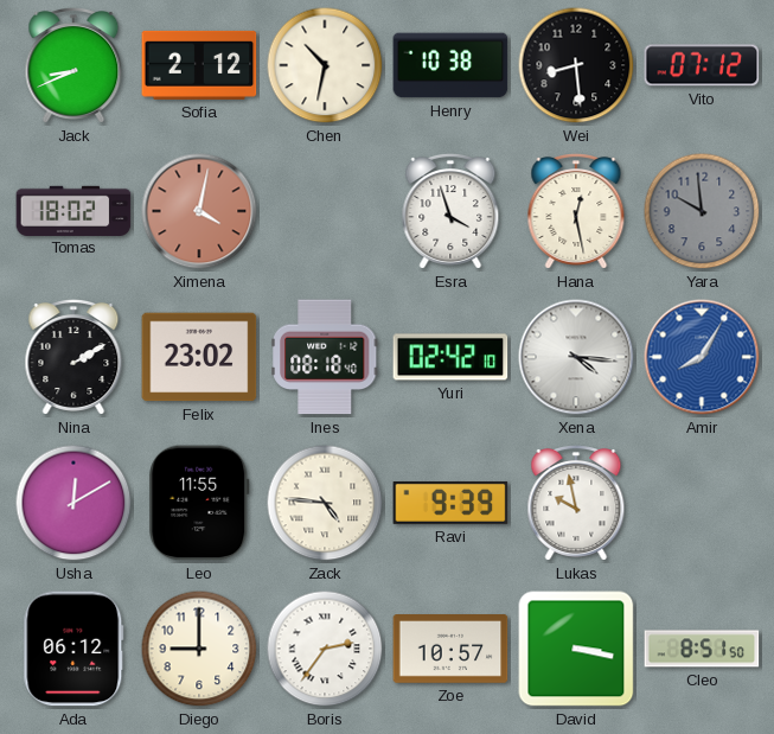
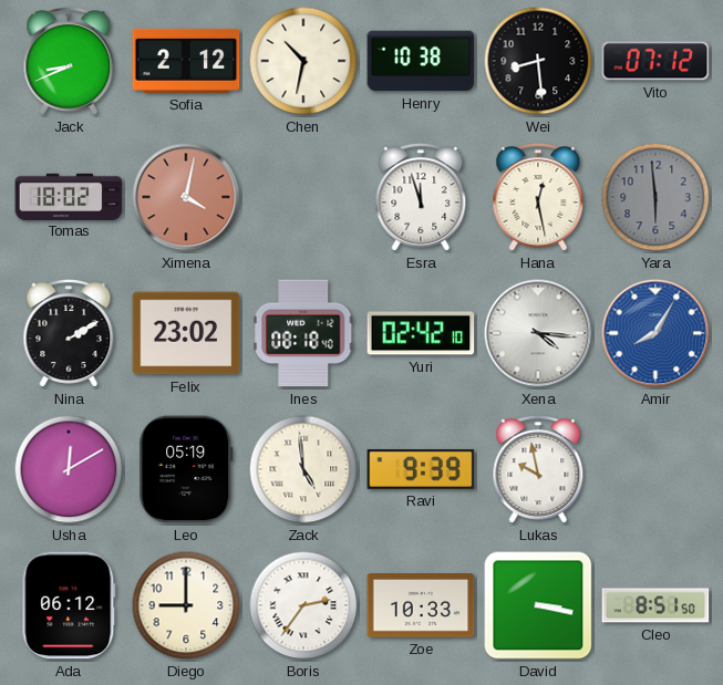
Esra: 3:57 -> 11:57
Yara: 9:59 -> 5:59
Leo: 11:55 -> 05:19
Zack: 4:46 -> 4:59
Zoe: 10:57 -> 10:33
